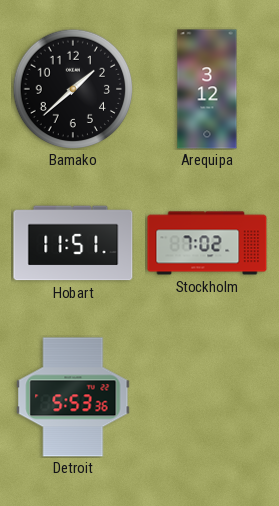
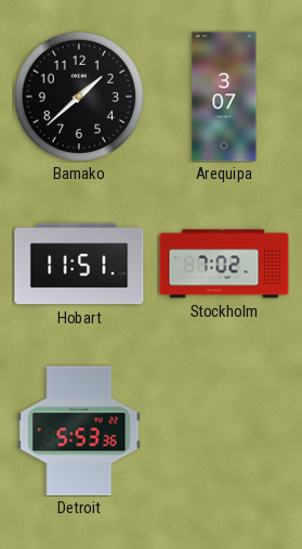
Arequipa: 3:12 -> 3:07
